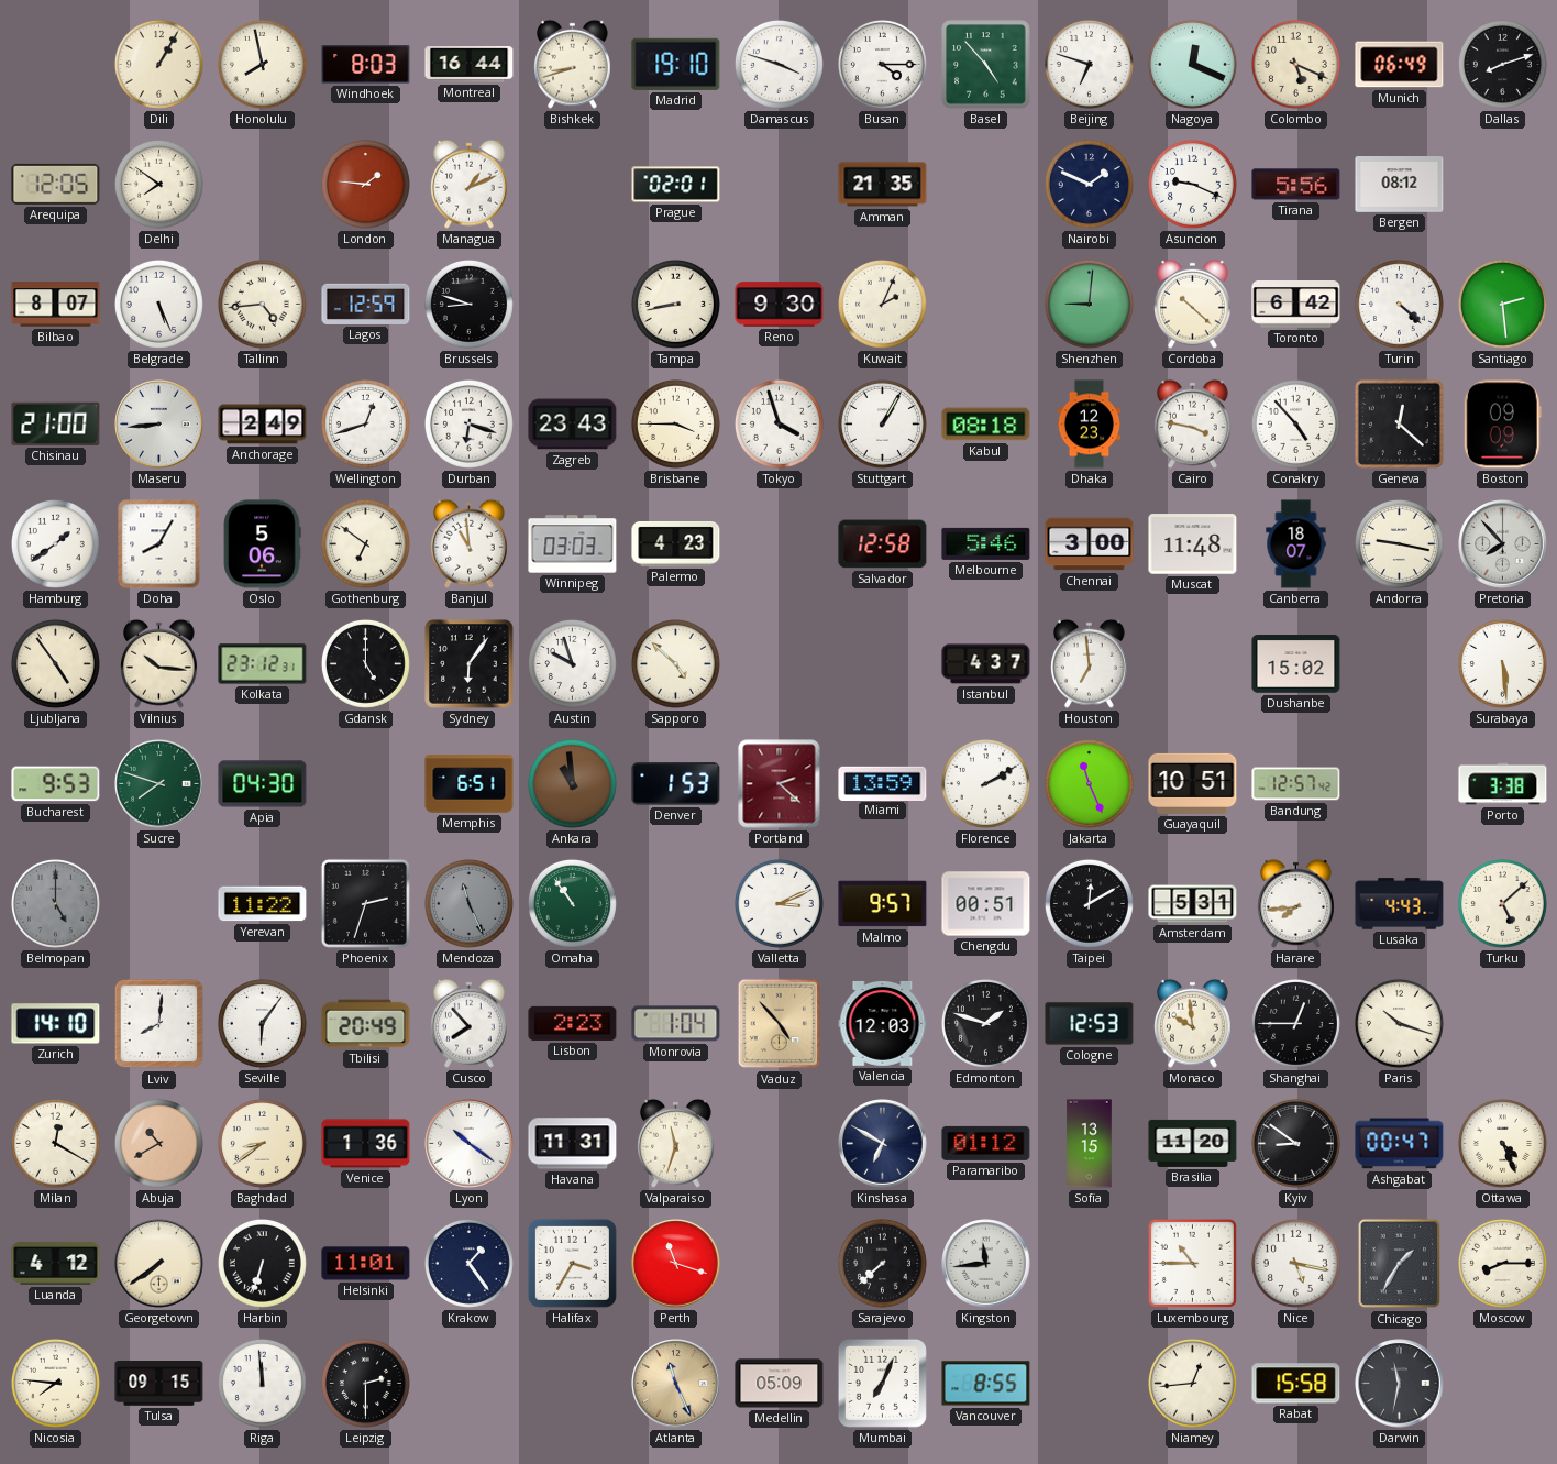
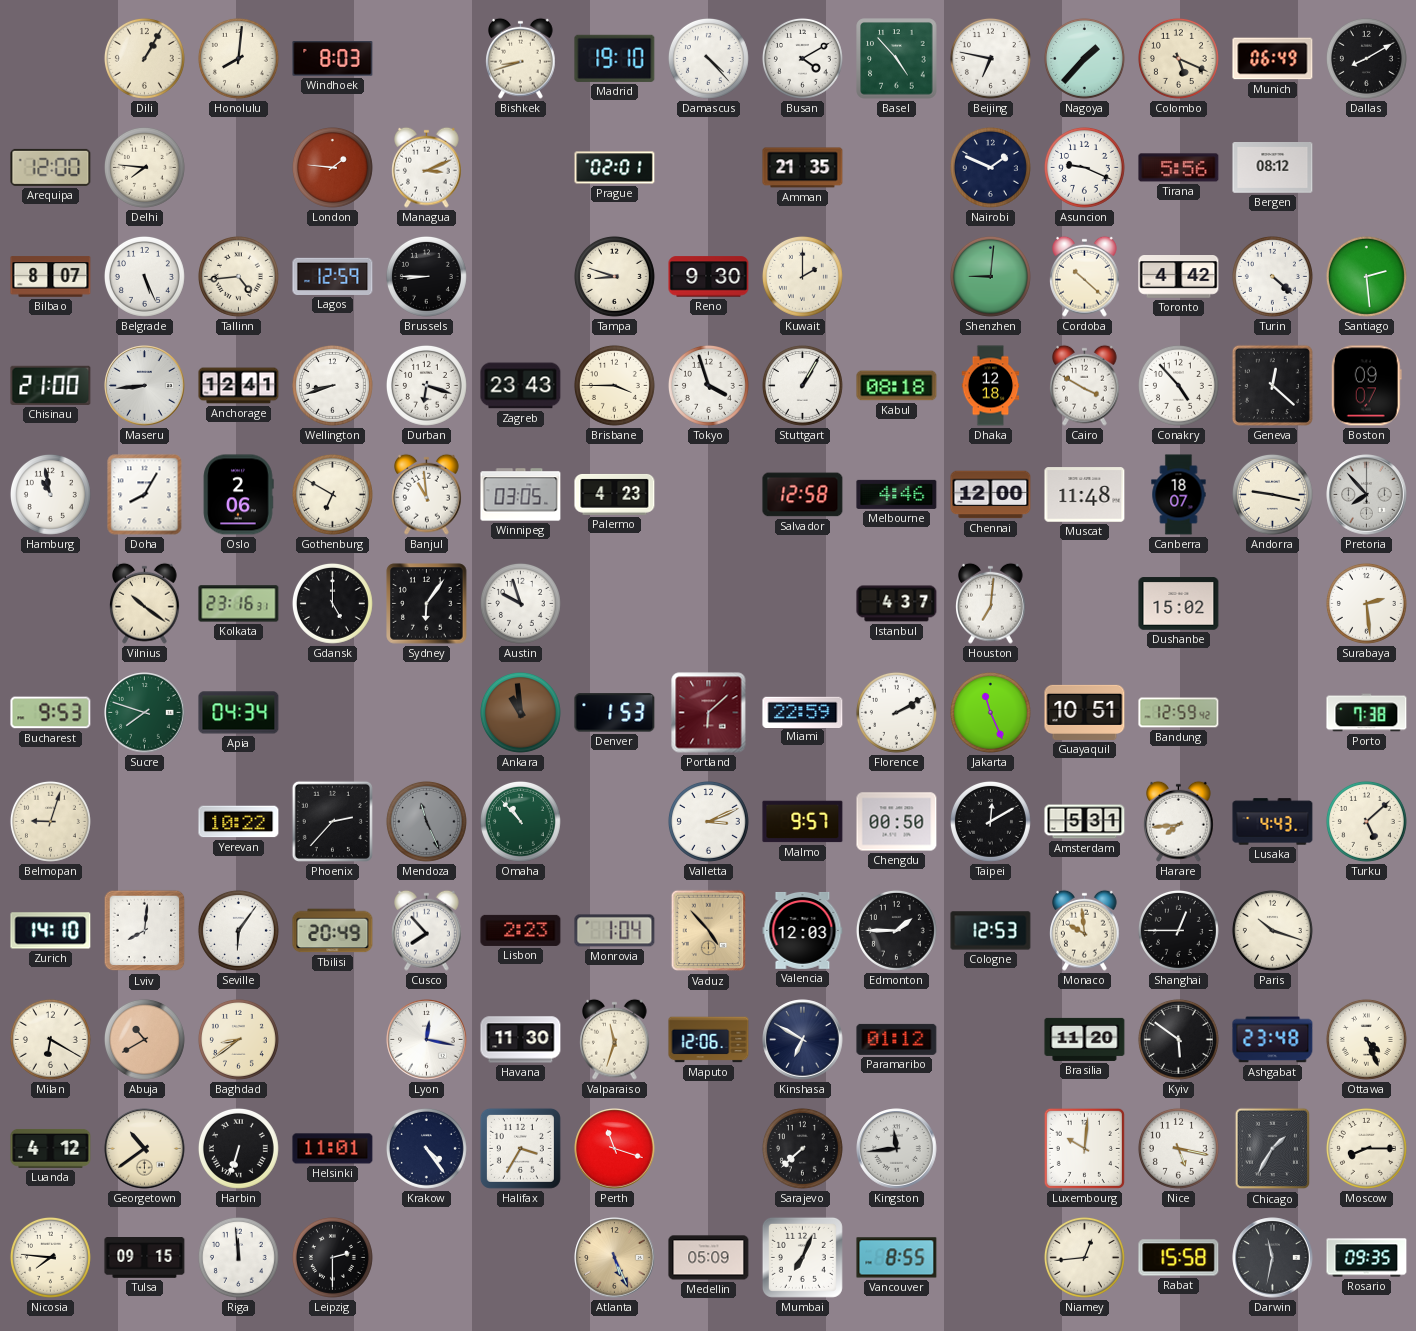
Honolulu: 7:58 -> 8:01
Montreal: 16:44 -> none
Damascus: 3:48 -> 4:23
Busan: 4:15 -> 4:10
Beijing: 6:48 -> 6:47
Nagoya: 12:19 -> 1:37
Dallas: 8:12 -> 8:10
Arequipa: 12:05 -> 12:00
Delhi: 7:51 -> 7:46
Managua: 1:11 -> 3:11
Brussels: 8:48 -> 8:45
Tampa: 8:43 -> 8:48
Kuwait: 2:04 -> 2:00
Toronto: 6:42 -> 4:42
Anchorage: 2:49 -> 12:41
Wellington: 12:42 -> 8:42
Dhaka: 12:23 -> 12:18
Cairo: 3:47 -> 3:50
Boston: 09:09 -> 09:07
Hamburg: 1:39 -> 10:58
Oslo: 5:06 -> 2:06
Gothenburg: 6:51 -> 6:50
Winnipeg: 03:03 -> 03:05
Melbourne: 5:46 -> 4:46
Chennai: 3:00 -> 12:00
Ljubljana: 4:54 -> none
Vilnius: 10:16 -> 10:21
Kolkata: 23:12 -> 23:16
Sapporo: 4:52 -> none
Houston: 6:59 -> 7:01
Surabaya: 5:29 -> 2:29
Apia: 04:30 -> 04:34
Memphis: 6:51 -> none
Portland: 2:22 -> 6:08
Miami: 13:59 -> 22:59
Bandung: 12:57 -> 12:59
Porto: 3:38 -> 7:38
Belmopan: 5:00 -> 9:03
Belmopan dial: grey -> cream
Yerevan: 11:22 -> 10:22
Phoenix: 2:33 -> 2:37
Omaha: 10:54 -> 10:53
Chengdu: 00:51 -> 00:50
Edmonton: 1:48 -> 1:45
Milan: 12:20 -> 6:20
Venice: 1:36 -> none
Lyon: 10:21 -> 12:17
Havana: 11:31 -> 11:30
Maputo: none -> 12:06
Sofia: 13:15 -> none
Kyiv: 8:51 -> 5:51
Ashgabat: 00:47 -> 23:48
Georgetown: 7:39 -> 10:39
Krakow: 1:24 -> 4:24
Luxembourg: 10:45 -> 10:01
Atlanta: 11:26 -> 5:26
Rosario: none -> 09:35
